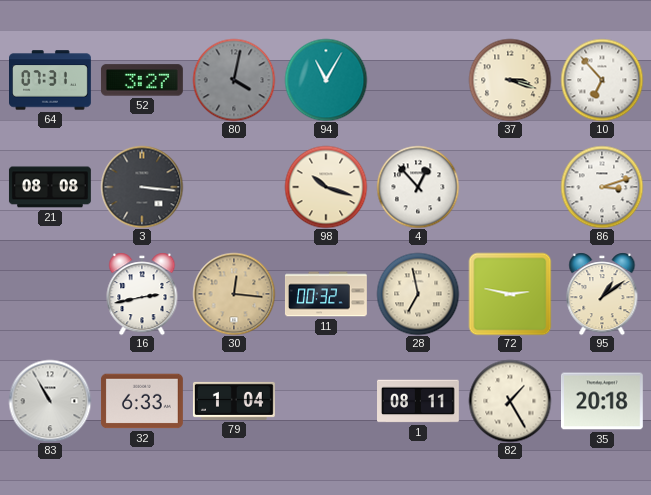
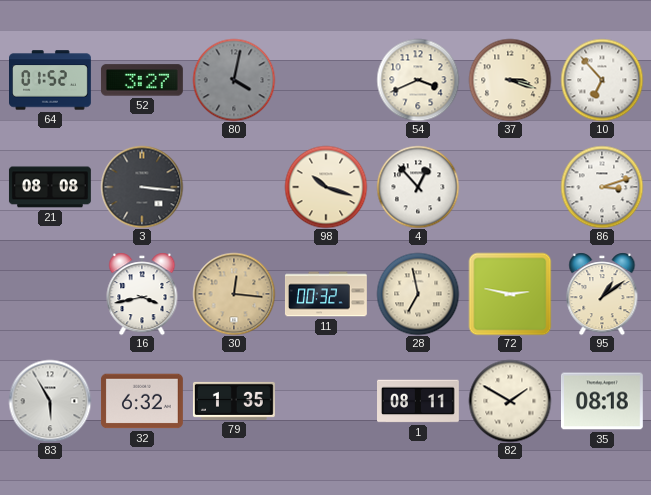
64: 07:31 -> 01:52
94: 11:05 -> none
54: none -> 3:41
16: 2:43 -> 3:43
83: 10:55 -> 5:55
32: 6:33 -> 6:32
79: 1:04 -> 1:35
82: 1:25 -> 1:50
35: 20:18 -> 08:18
